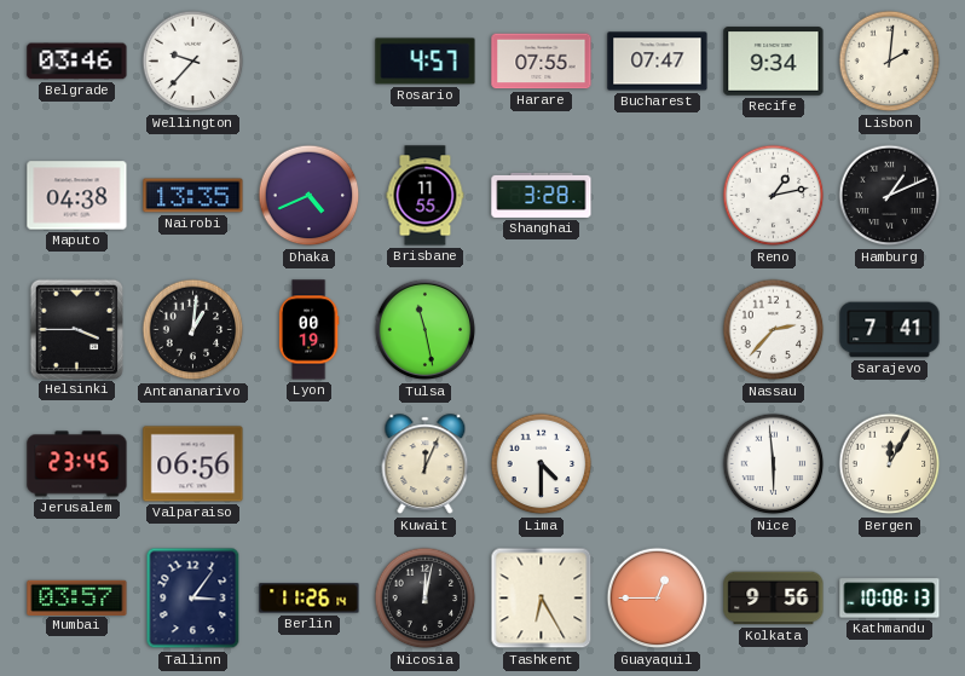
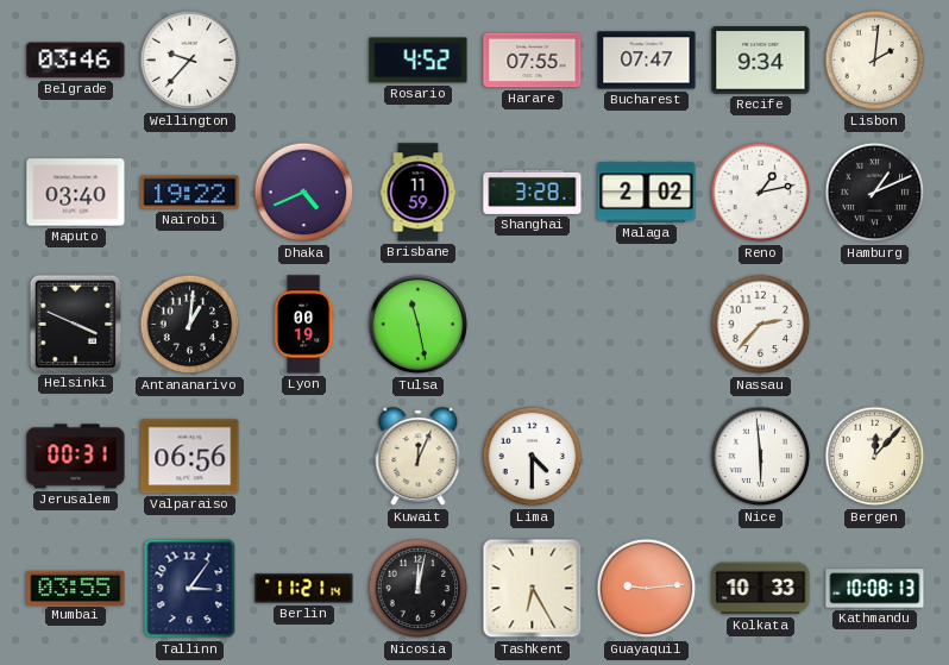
Rosario: 4:57 -> 4:52
Maputo: 04:38 -> 03:40
Nairobi: 13:35 -> 19:22
Brisbane: 11:55 -> 11:59
Malaga: none -> 2:02
Helsinki: 3:45 -> 3:49
Sarajevo: 7:41 -> none
Jerusalem: 23:45 -> 00:31
Bergen: 12:05 -> 12:07
Mumbai: 03:57 -> 03:55
Berlin: 11:26 -> 11:21
Guayaquil: 12:45 -> 9:14
Kolkata: 9:56 -> 10:33
